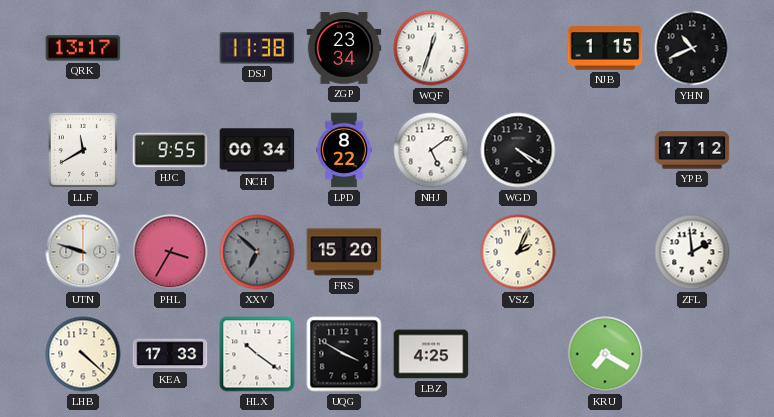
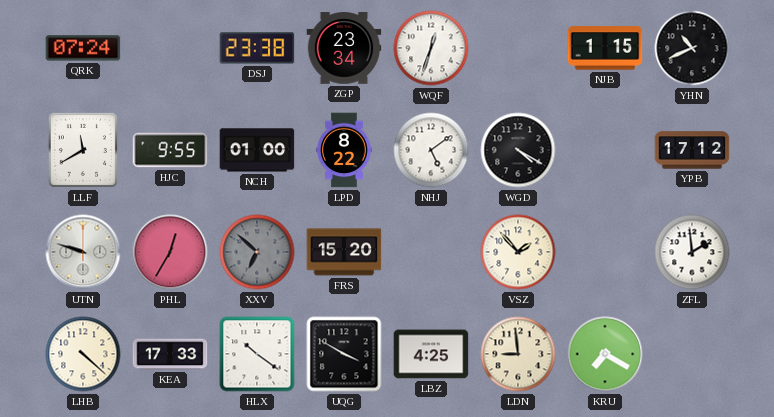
QRK: 13:17 -> 07:24
DSJ: 11:38 -> 23:38
NCH: 00:34 -> 01:00
PHL: 3:35 -> 12:35
VSZ: 2:04 -> 1:53
LDN: none -> 8:59
